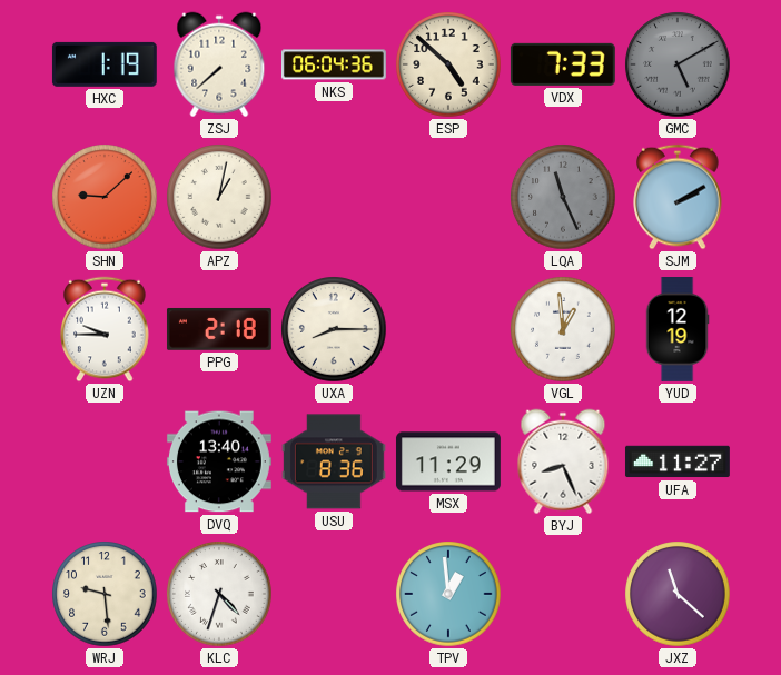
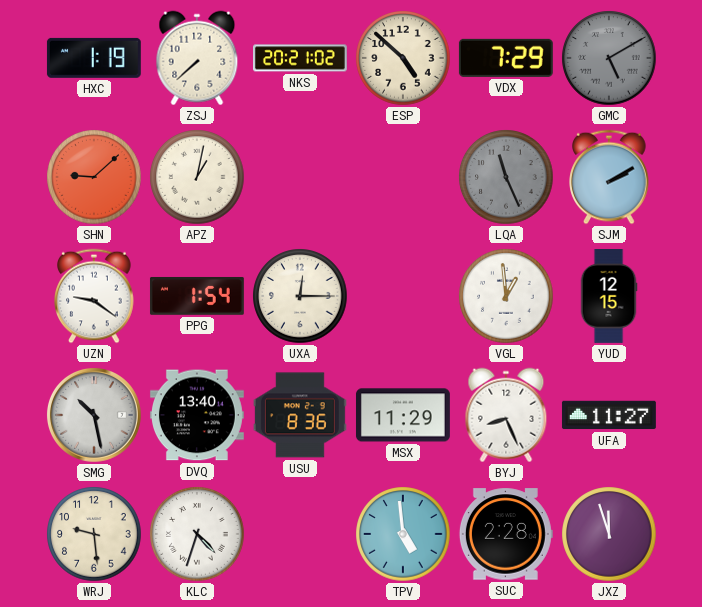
NKS: 06:04 -> 20:21
VDX: 7:33 -> 7:29
UZN: 9:45 -> 9:21
PPG: 2:18 -> 1:54
UXA: 8:15 -> 12:15
YUD: 12:19 -> 12:15
SMG: none -> 10:28
TPV: 12:59 -> 4:59
SUC: none -> 2:28
JXZ: 11:22 -> 11:57
